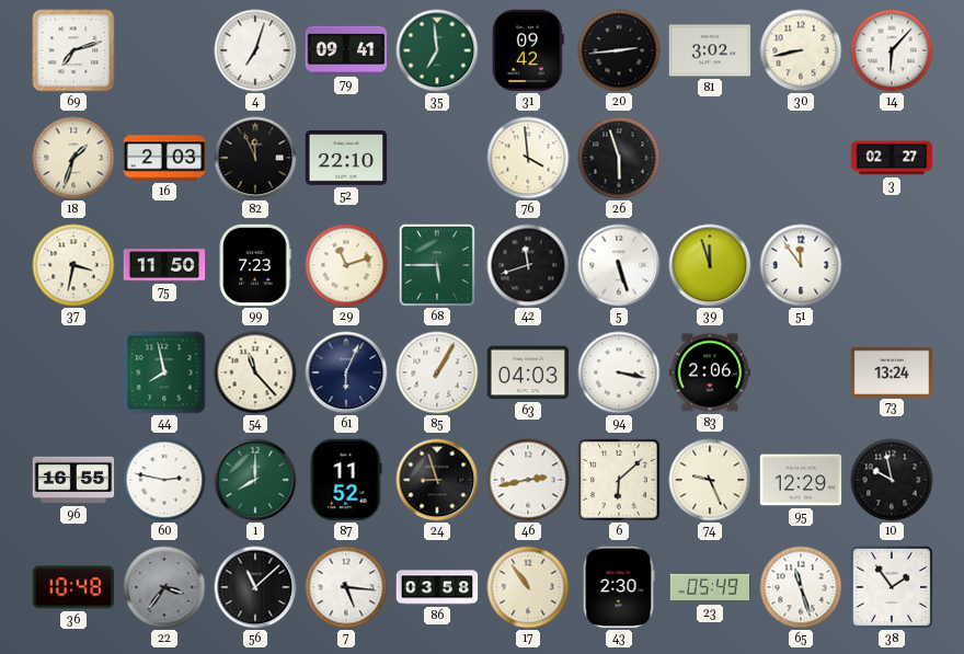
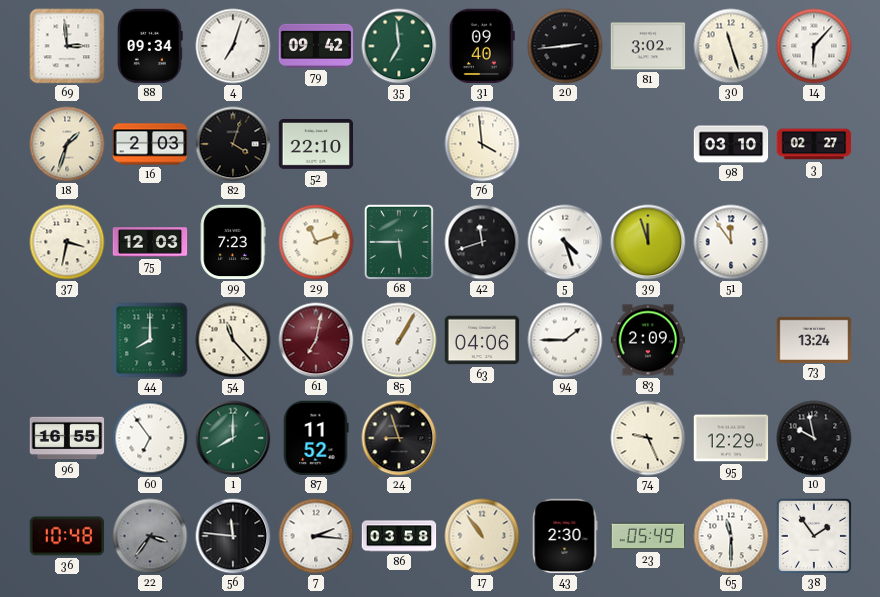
69: 7:12 -> 2:59
88: none -> 09:34
79: 09:41 -> 09:42
31: 09:42 -> 09:40
30: 8:43 -> 11:27
82: 11:56 -> 4:03
26: 5:57 -> none
98: none -> 03:10
75: 11:50 -> 12:03
5: 5:27 -> 4:27
44: 7:58 -> 8:00
61: 6:04 -> 7:02
61 dial: navy -> burgundy
63: 04:03 -> 04:06
94: 3:17 -> 1:45
83: 2:06 -> 2:09
60: 2:47 -> 6:54
46: 2:43 -> none
6: 6:08 -> none
56: 11:08 -> 11:46
7: 5:16 -> 2:16
65: 11:27 -> 11:30
